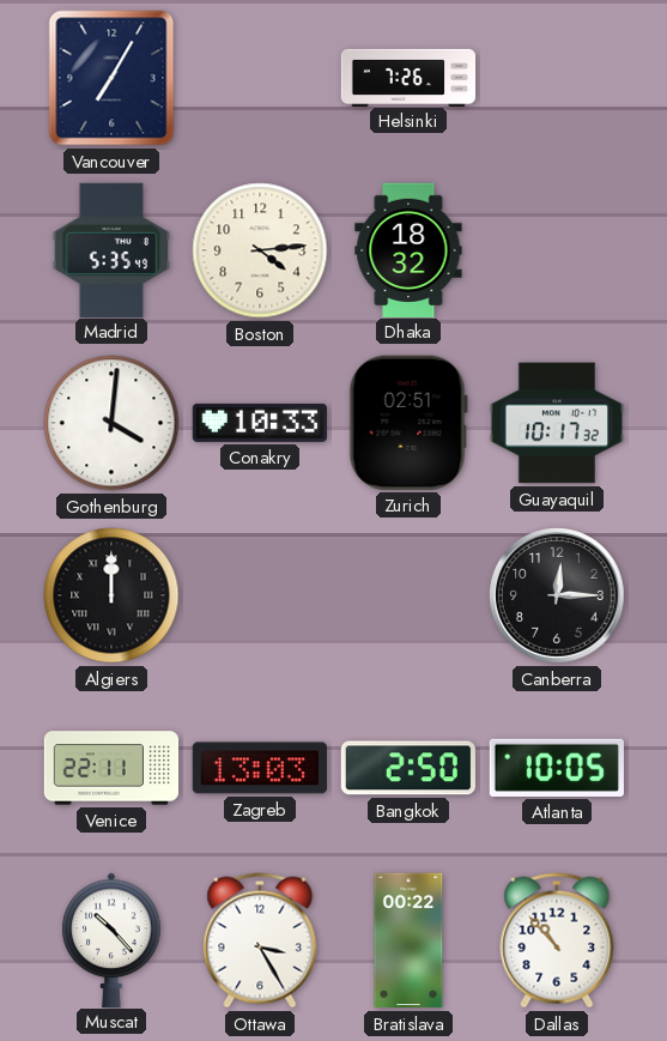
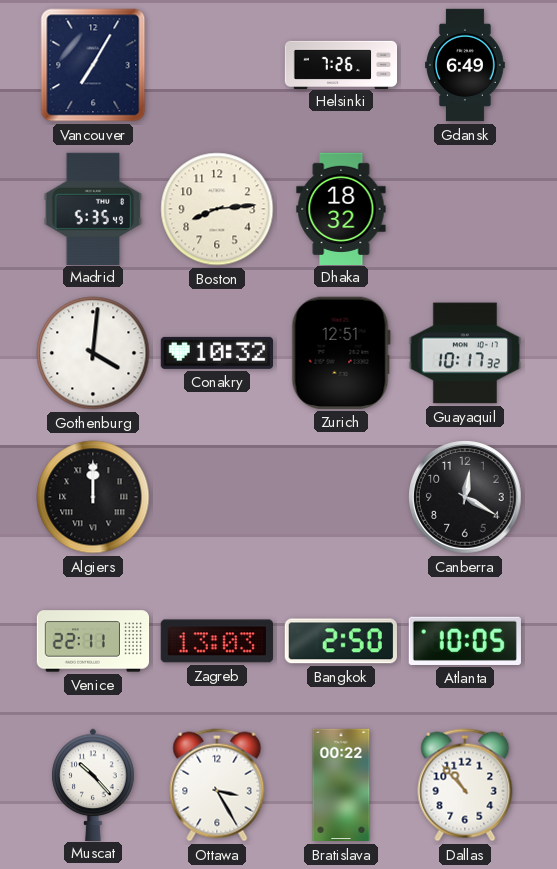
Gdansk: none -> 6:49
Boston: 4:14 -> 8:14
Conakry: 10:33 -> 10:32
Zurich: 02:51 -> 12:51
Canberra: 12:15 -> 12:20
